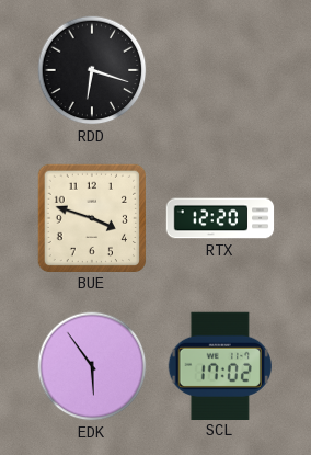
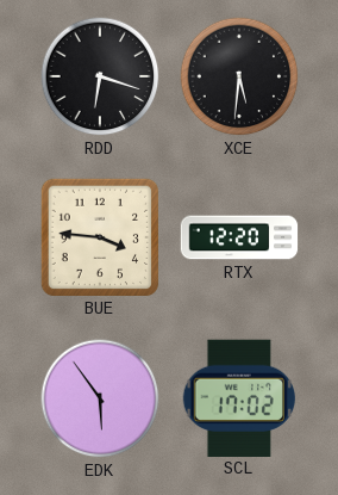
XCE: none -> 5:31
BUE: 3:48 -> 3:46
